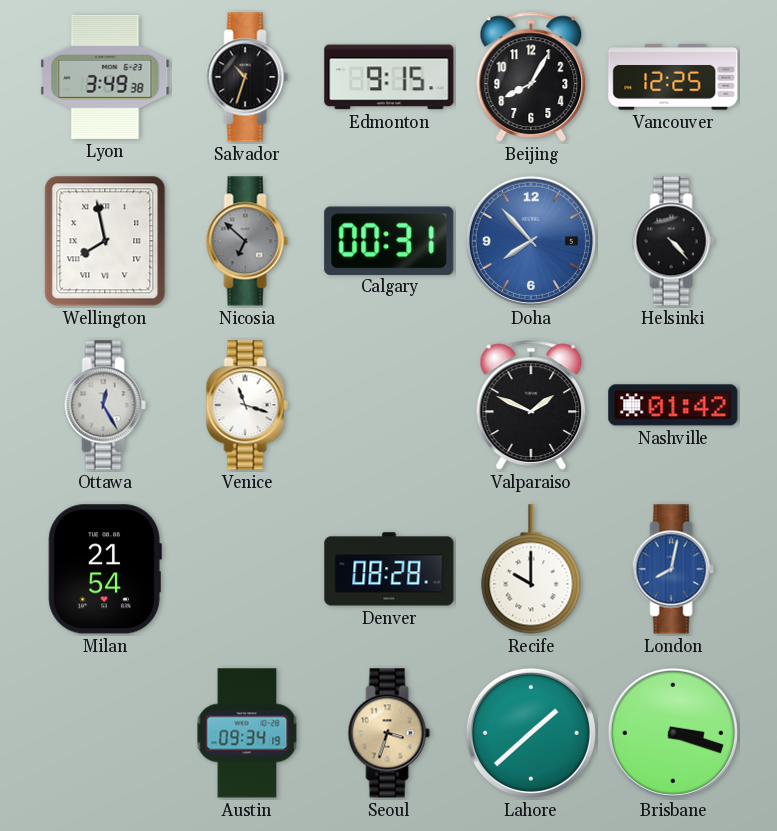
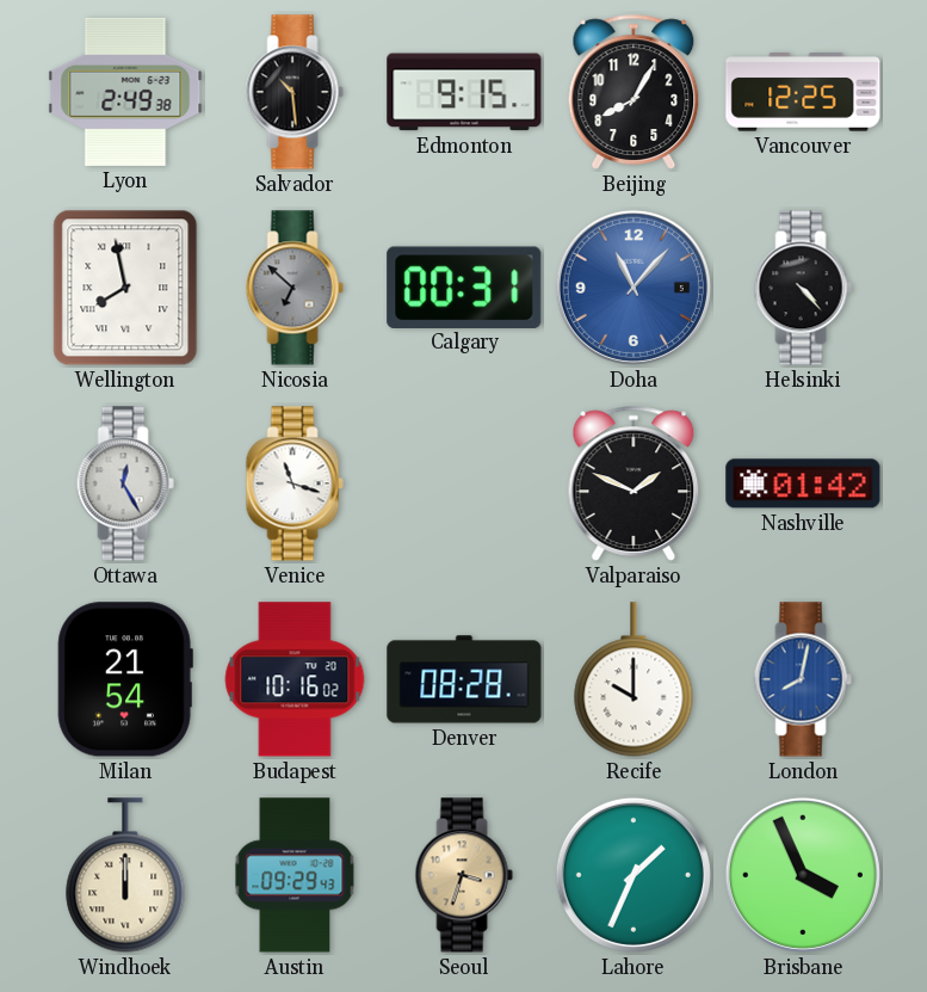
Lyon: 3:49 -> 2:49
Salvador: 10:33 -> 10:29
Doha: 7:53 -> 11:07
Budapest: none -> 10:16
Windhoek: none -> 12:00
Austin: 09:34 -> 09:29
Lahore: 1:38 -> 1:34
Brisbane: 3:18 -> 3:56
